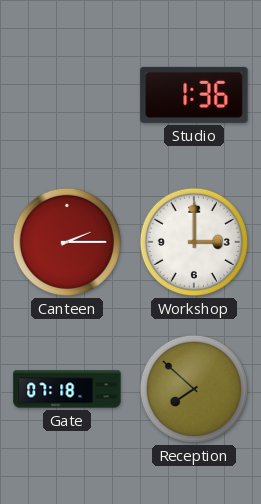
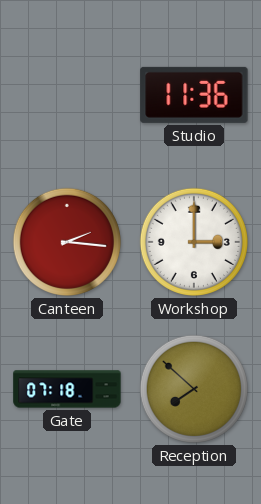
Studio: 1:36 -> 11:36
Canteen: 2:15 -> 2:16
